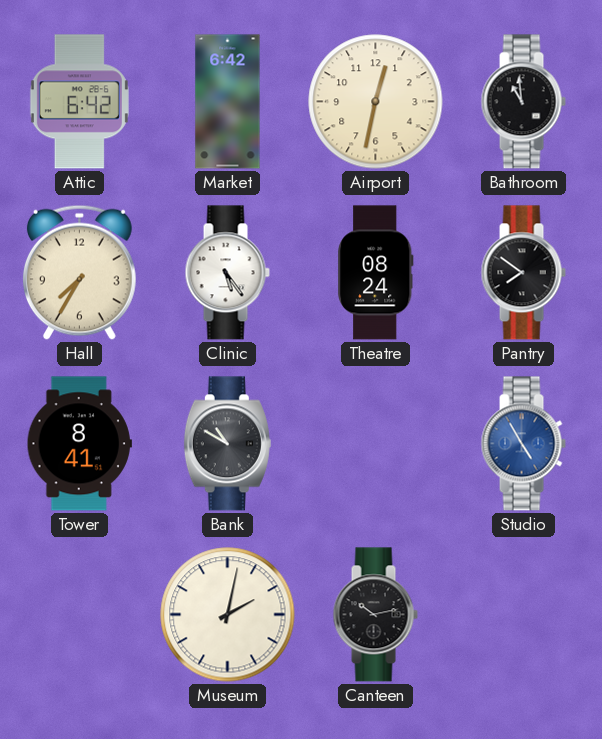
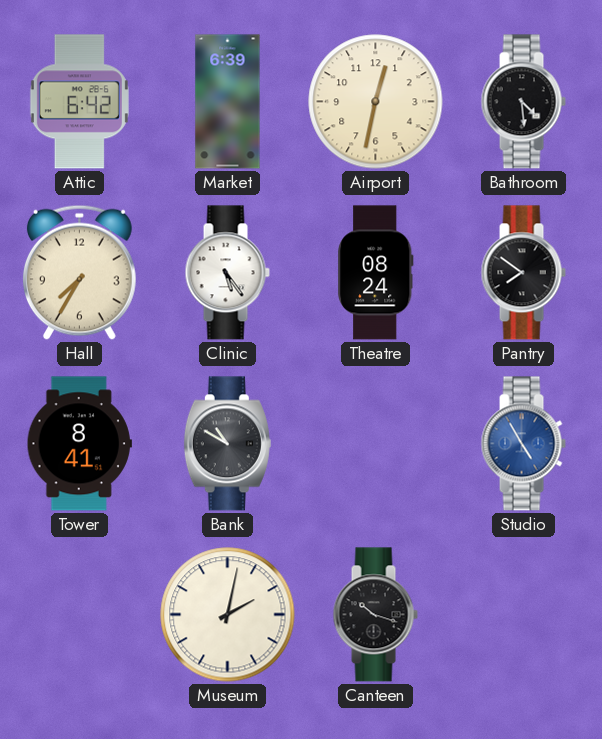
Market: 6:42 -> 6:39
Bathroom: 10:59 -> 4:29
Canteen: 10:13 -> 10:18
